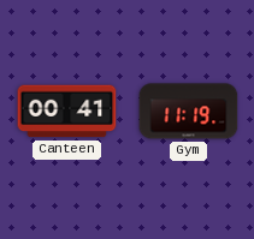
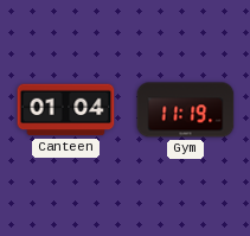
Canteen: 00:41 -> 01:04
